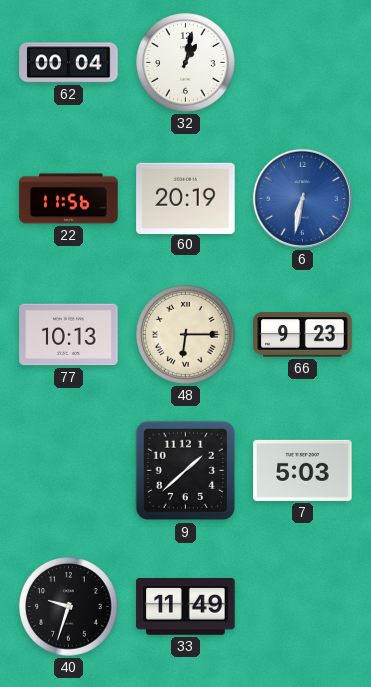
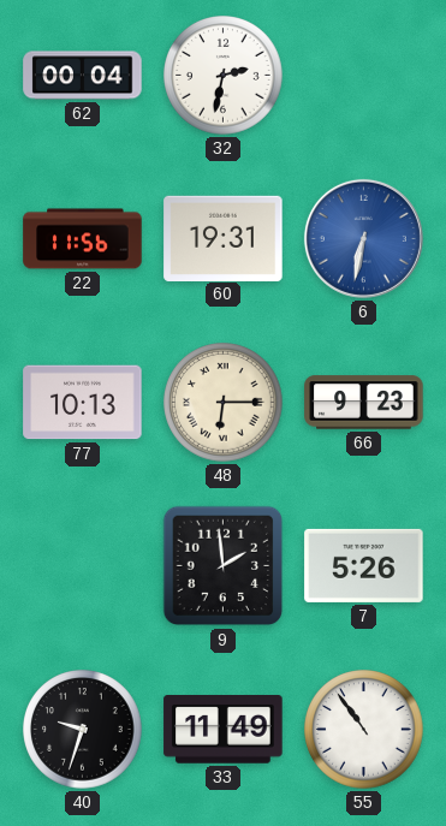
32: 1:02 -> 2:32
60: 20:19 -> 19:31
9: 1:38 -> 1:59
7: 5:03 -> 5:26
55: none -> 10:54
